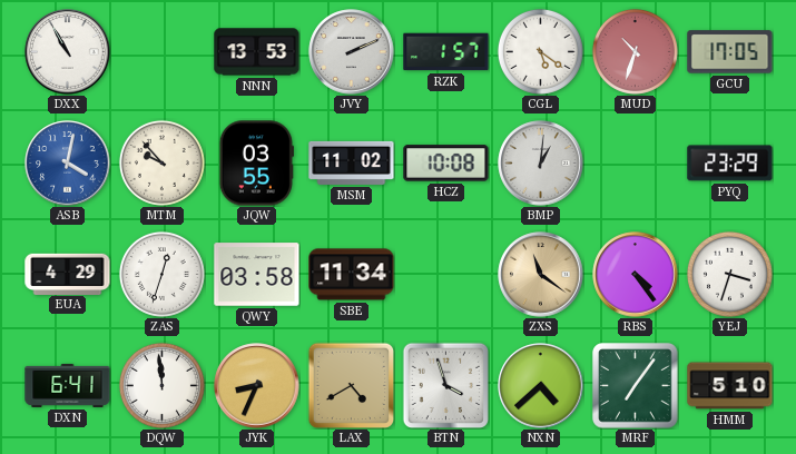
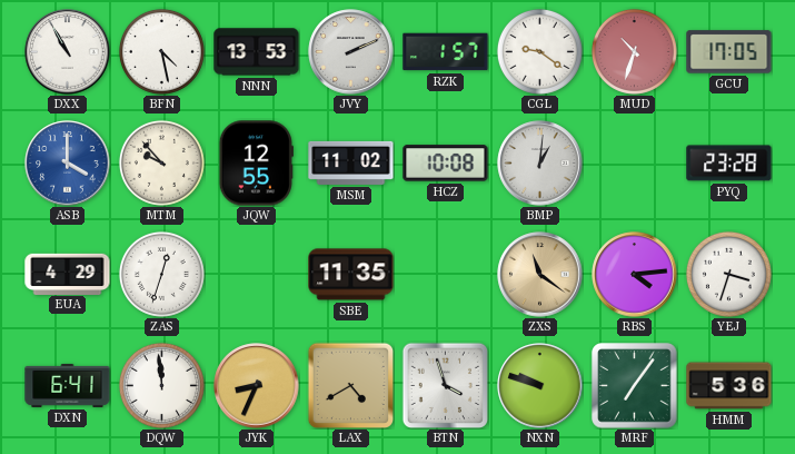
BFN: none -> 4:28
CGL: 5:21 -> 9:21
ASB: 4:02 -> 4:00
JQW: 03:55 -> 12:55
PYQ: 23:29 -> 23:28
QWY: 03:58 -> none
SBE: 11:34 -> 11:35
RBS: 4:24 -> 4:14
NXN: 4:38 -> 9:48
HMM: 5:10 -> 5:36
